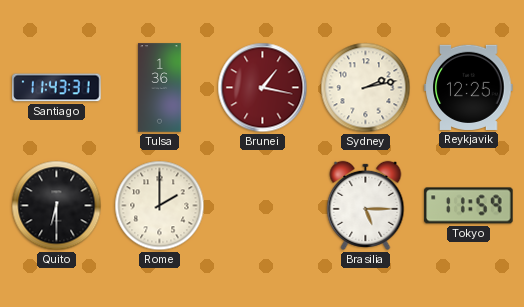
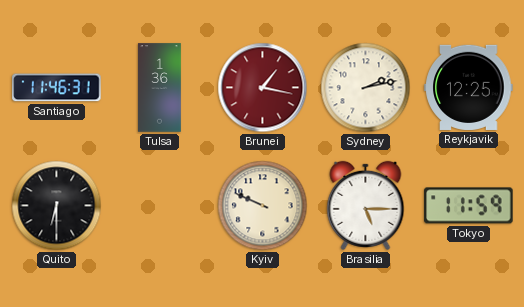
Santiago: 11:43 -> 11:46
Rome: 2:00 -> none
Kyiv: none -> 9:49
